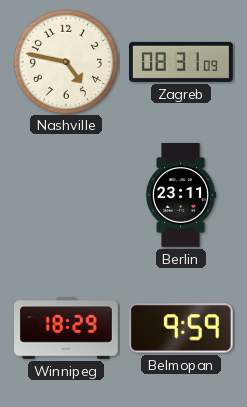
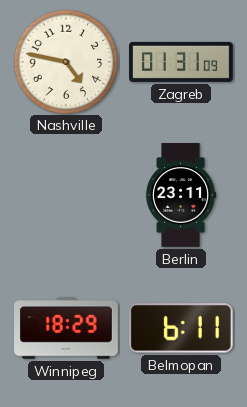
Zagreb: 08:31 -> 01:31
Belmopan: 9:59 -> 6:11
